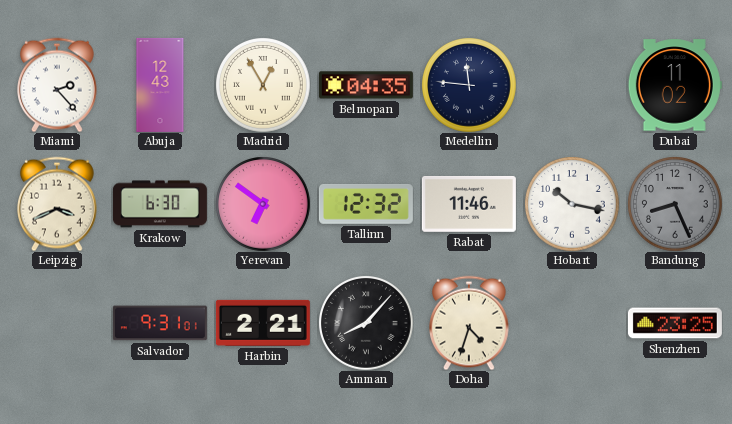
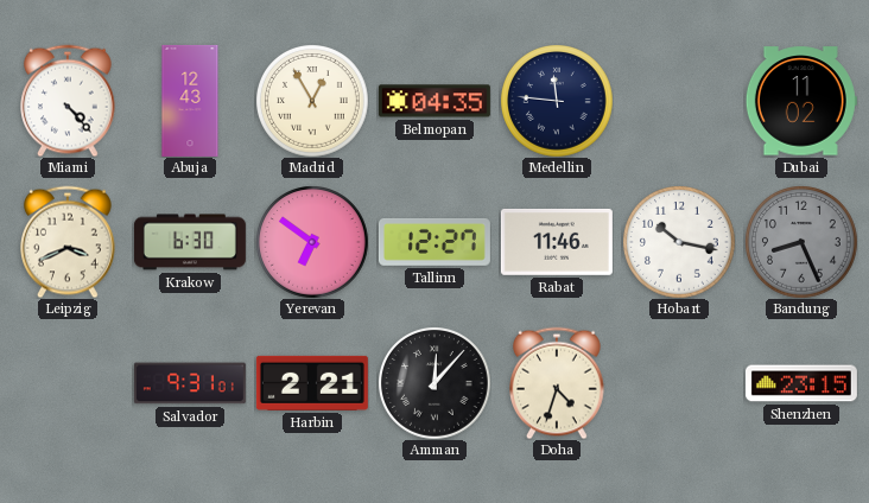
Miami: 2:23 -> 4:23
Tallinn: 12:32 -> 12:27
Amman: 8:07 -> 12:07
Shenzhen: 23:25 -> 23:15
